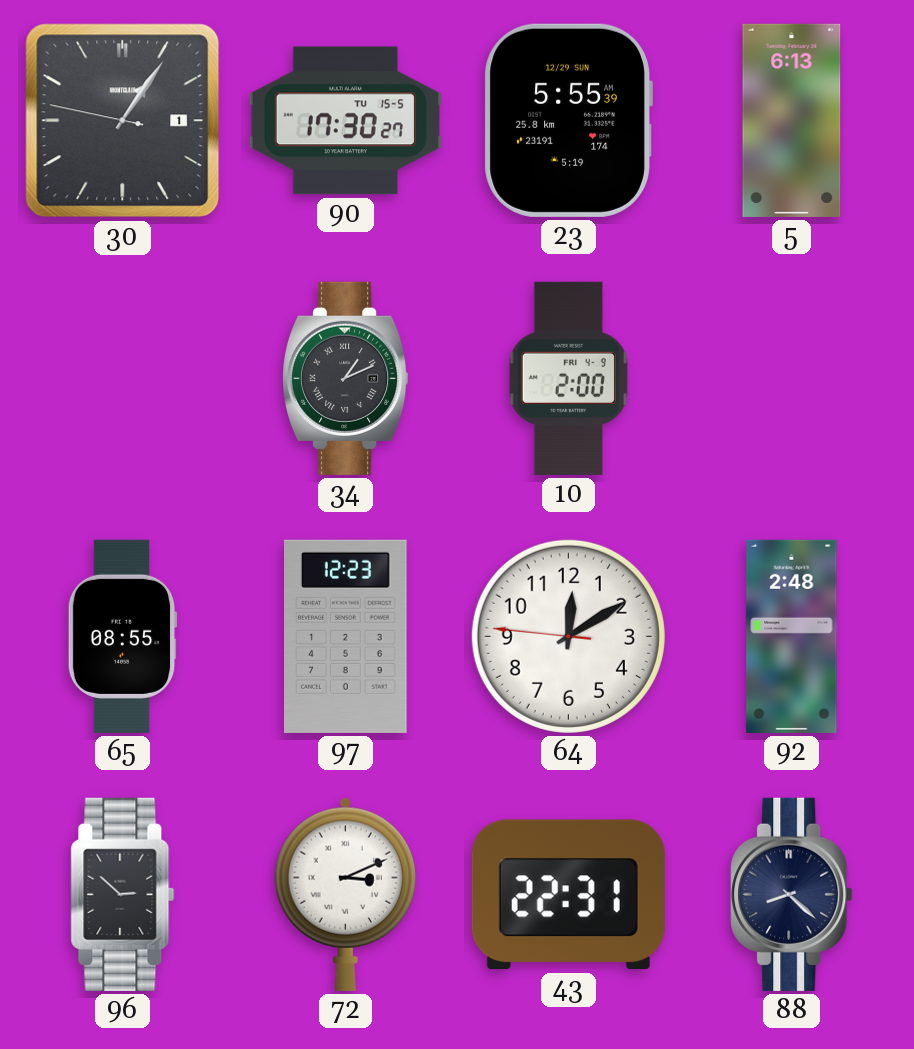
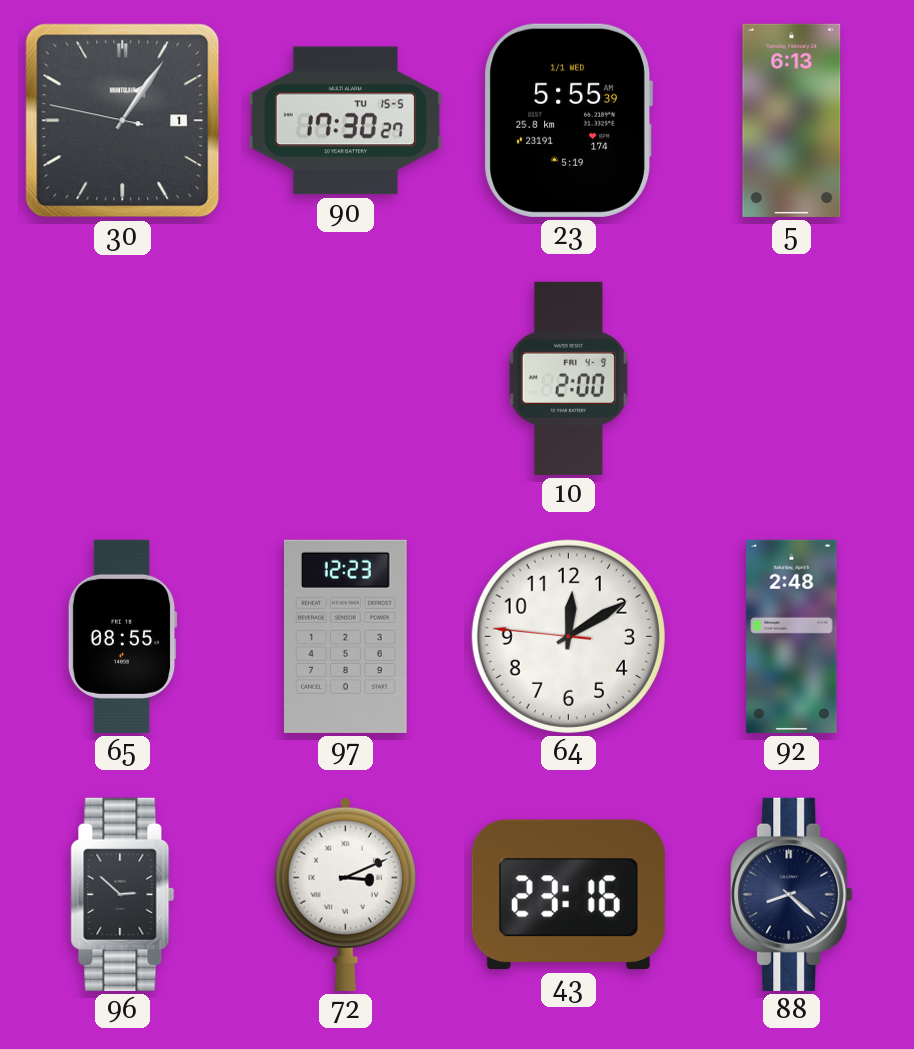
23 date: 12/29 SUN -> 1/1 WED
34: 1:11 -> none
43: 22:31 -> 23:16
